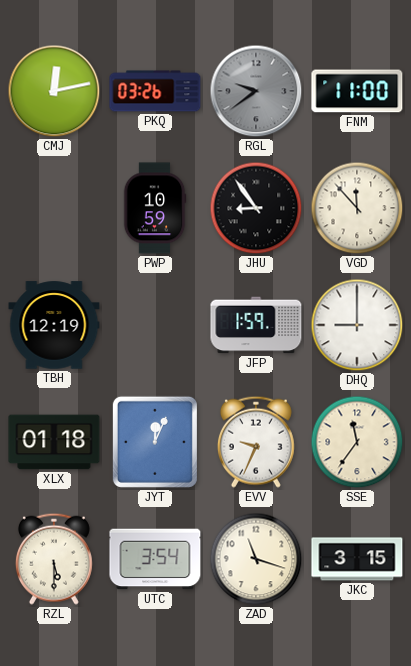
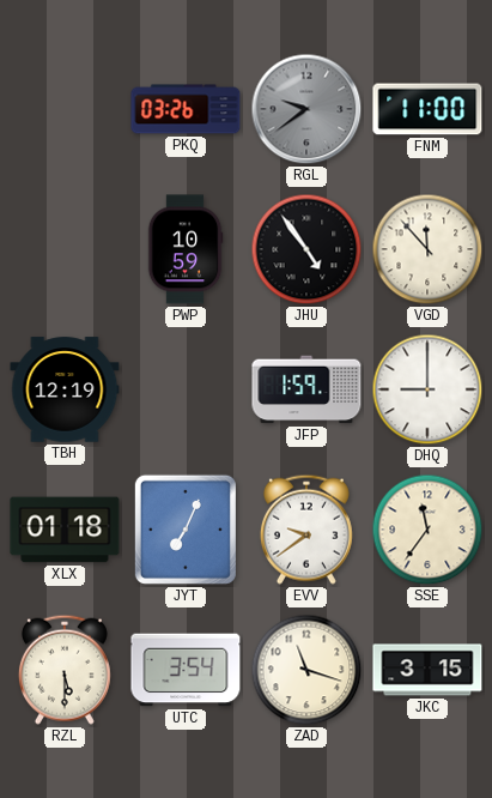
CMJ: 12:13 -> none
JHU: 8:54 -> 4:54
JYT: 12:04 -> 7:04
EVV: 9:34 -> 9:39
